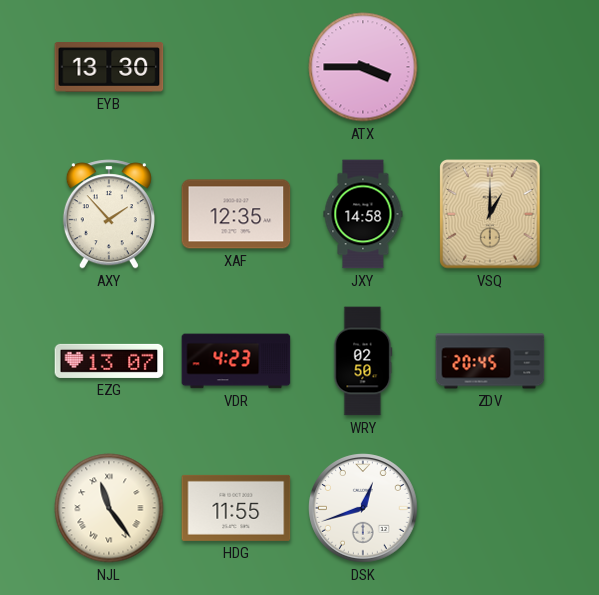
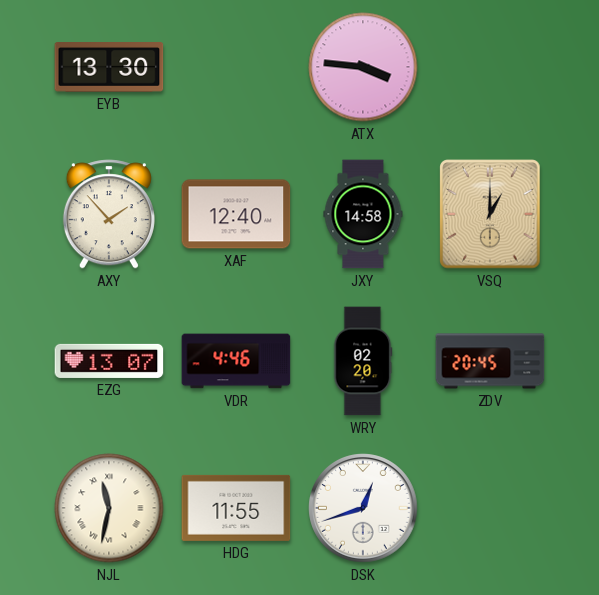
ATX: 3:45 -> 3:46
XAF: 12:35 -> 12:40
VDR: 4:23 -> 4:46
WRY: 02:50 -> 02:20
NJL: 11:24 -> 11:32
